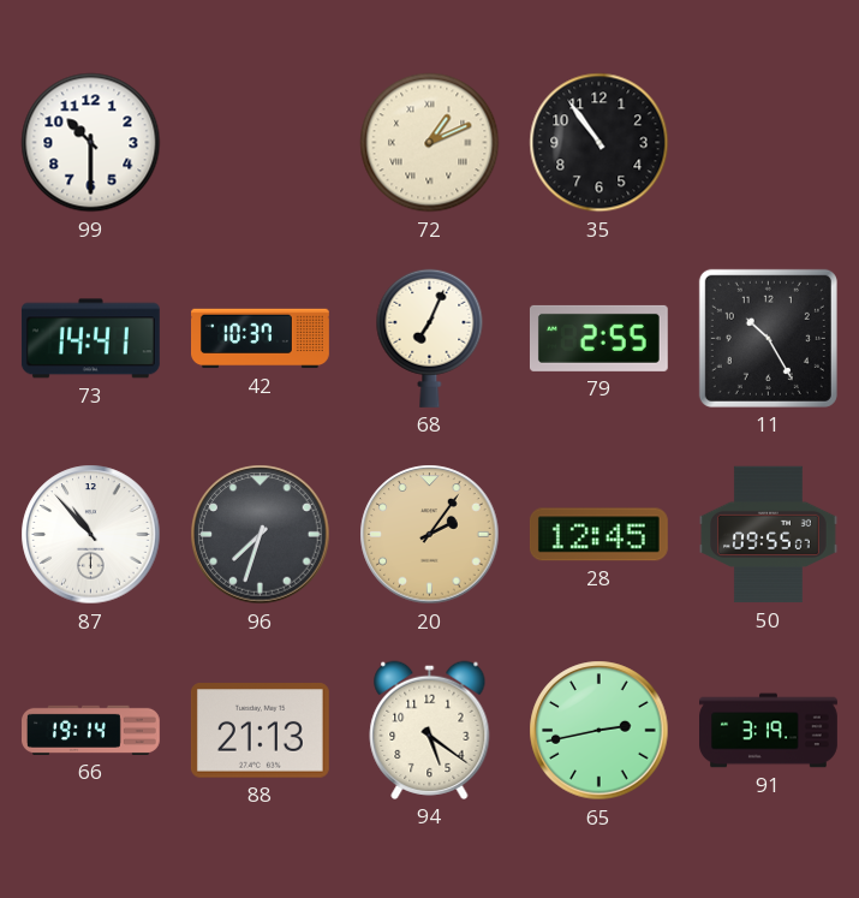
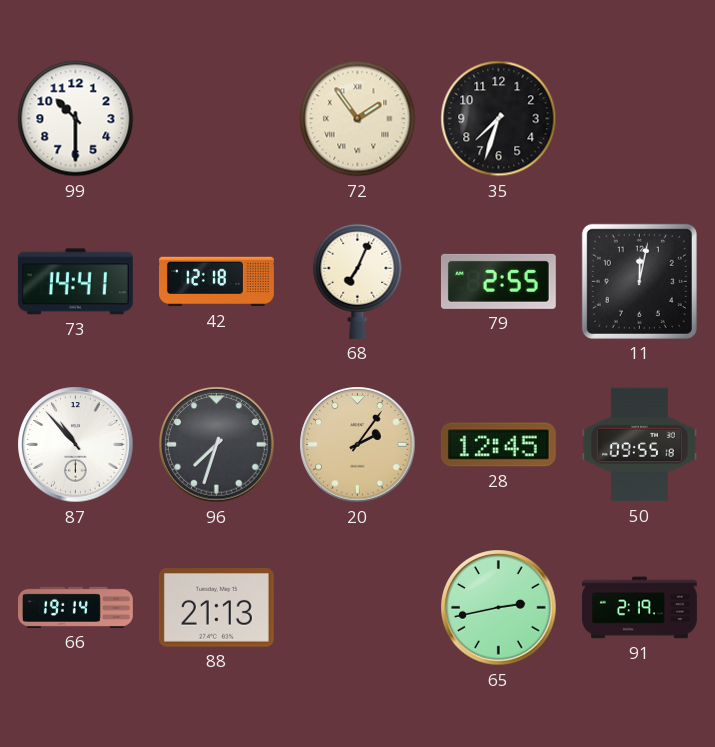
72: 1:11 -> 1:54
35: 10:54 -> 7:33
42: 10:37 -> 12:18
11: 10:25 -> 12:02
50: 09:55:07 -> 09:55:18
94: 5:21 -> none
91: 3:19 -> 2:19
